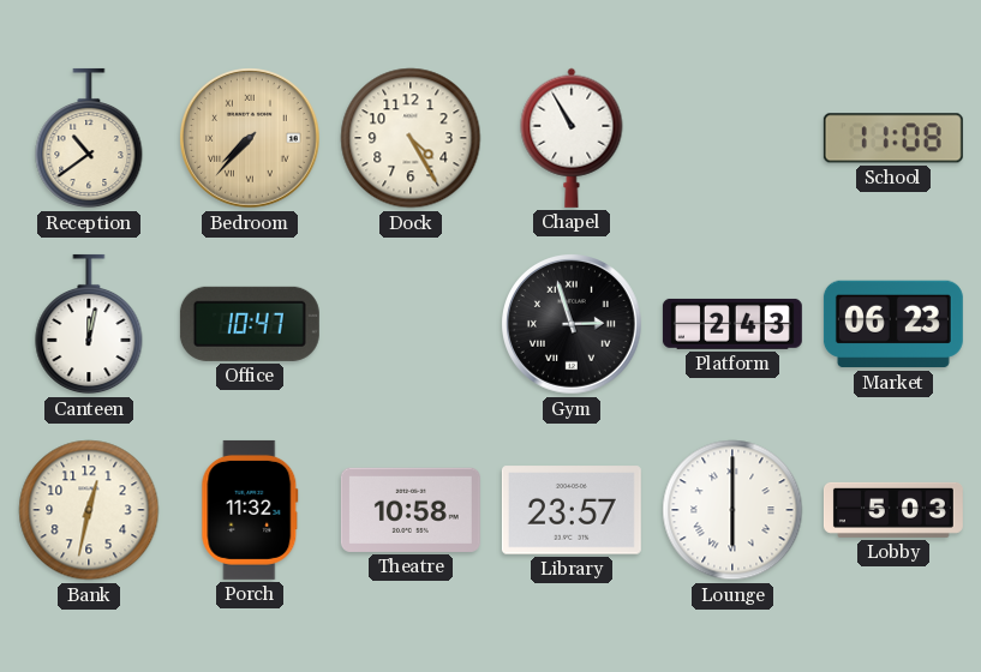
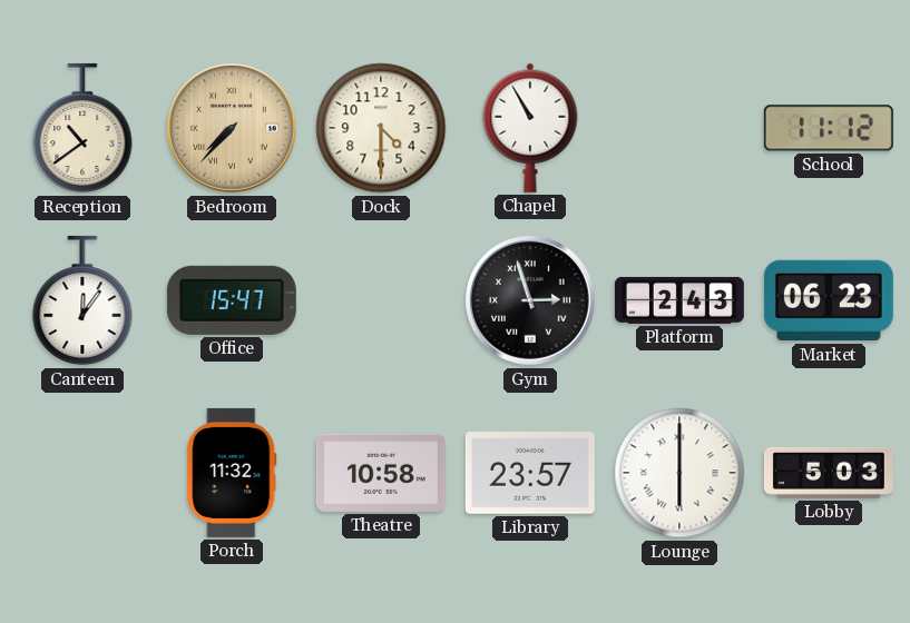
Dock: 4:25 -> 4:30
School: 11:08 -> 11:12
Canteen: 12:02 -> 12:06
Office: 10:47 -> 15:47
Bank: 12:32 -> none
